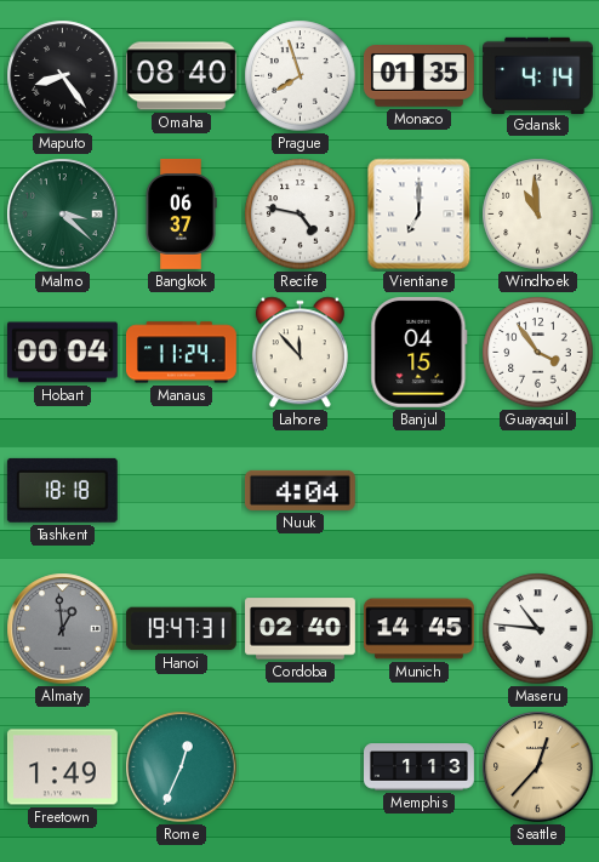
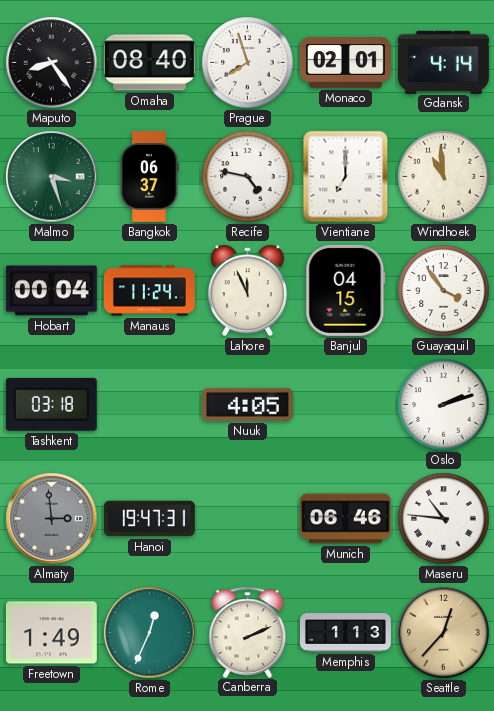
Monaco: 01:35 -> 02:01
Malmo: 3:22 -> 3:27
Lahore: 11:53 -> 11:56
Tashkent: 18:18 -> 03:18
Nuuk: 4:04 -> 4:05
Oslo: none -> 2:12
Almaty: 12:59 -> 2:59
Cordoba: 02:40 -> none
Munich: 14:45 -> 06:46
Canberra: none -> 2:11
